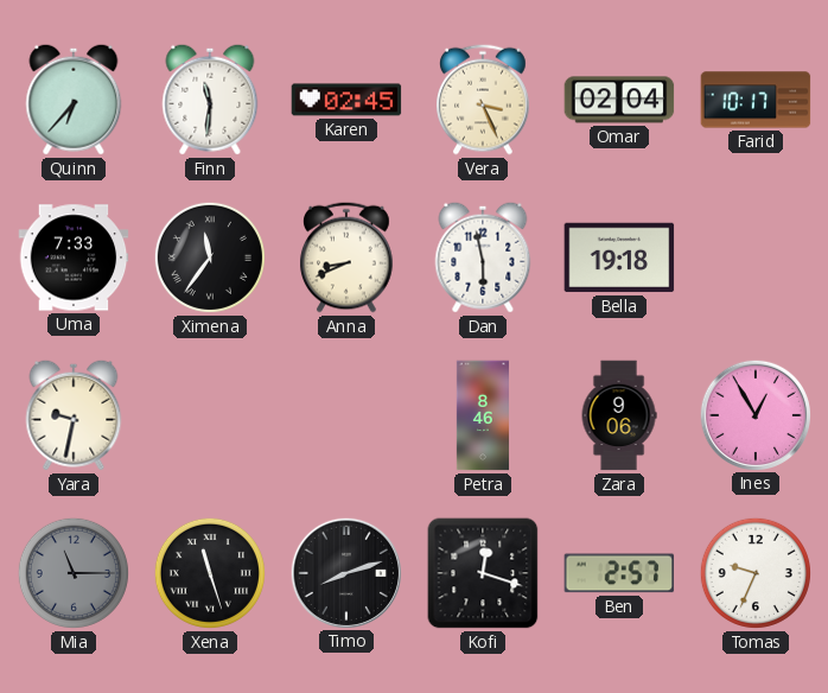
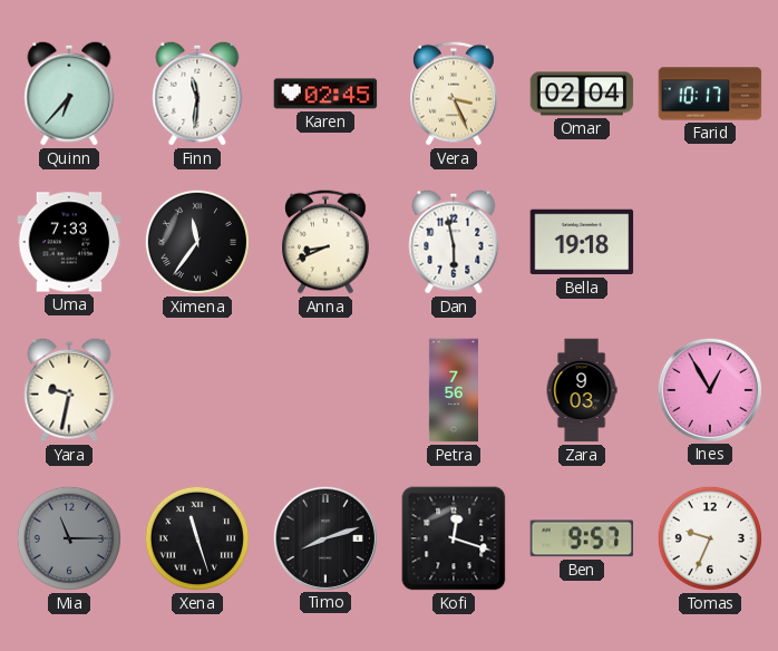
Petra: 8:46 -> 7:56
Zara: 9:06 -> 9:03
Ben: 2:57 -> 9:57
